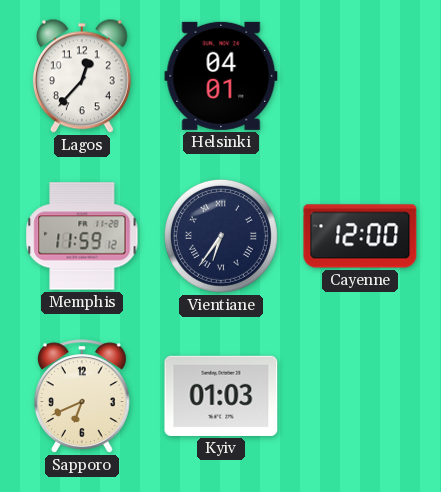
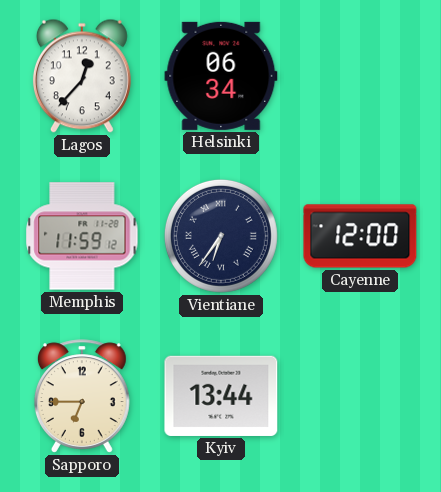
Helsinki: 04:01 -> 06:34
Sapporo: 6:41 -> 6:45
Kyiv: 01:03 -> 13:44
